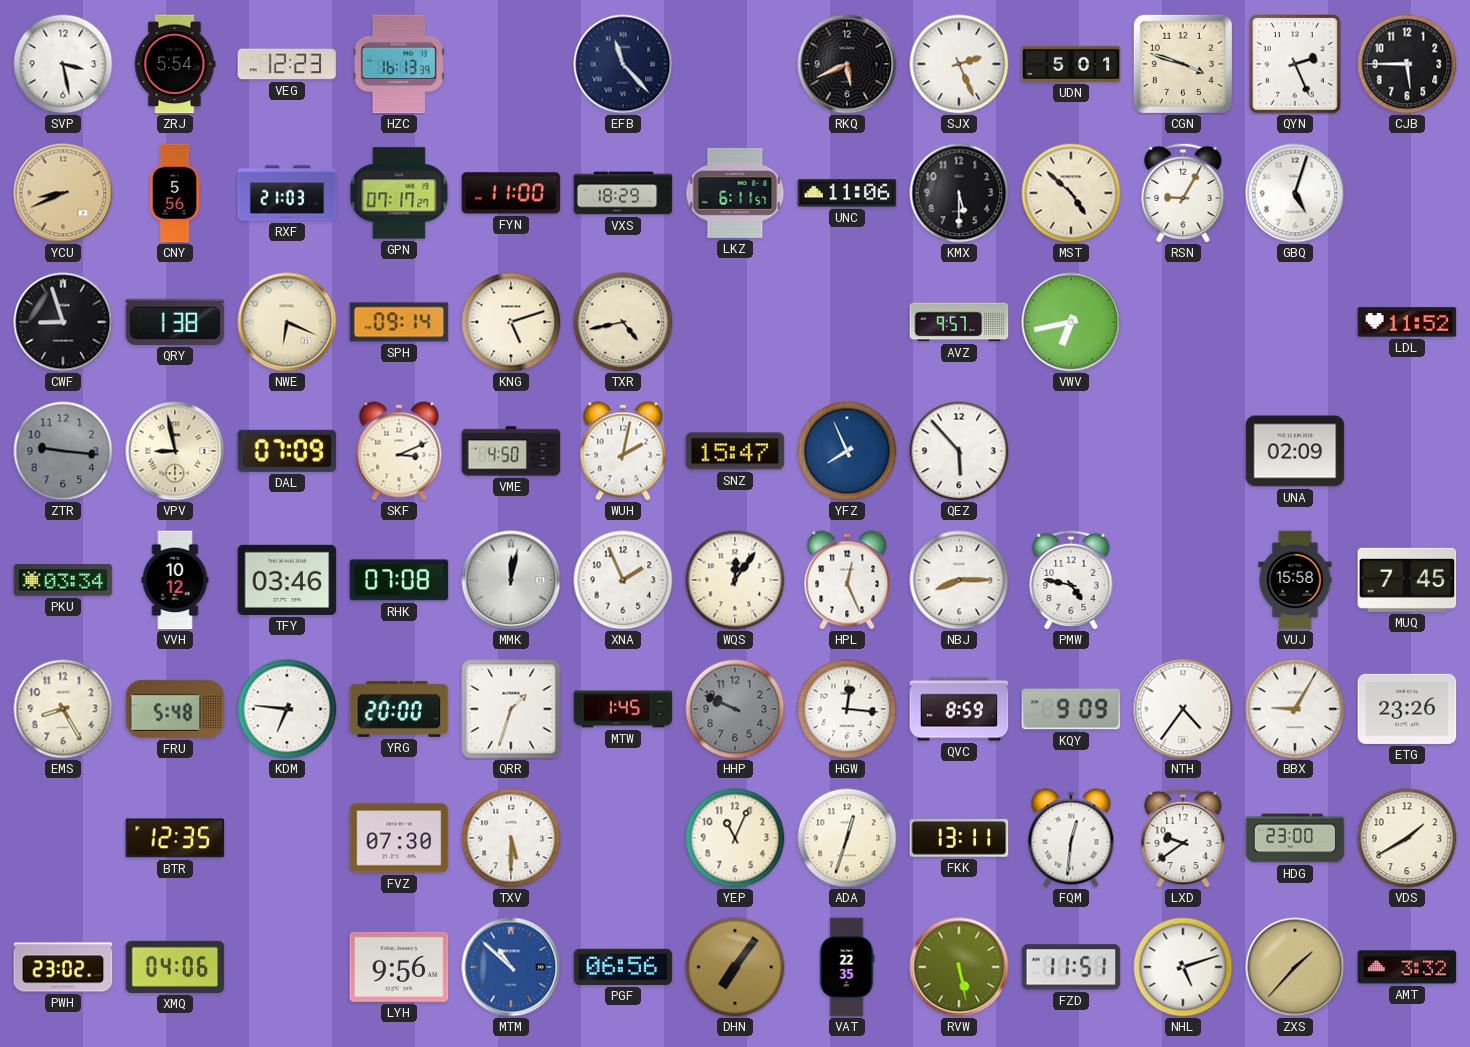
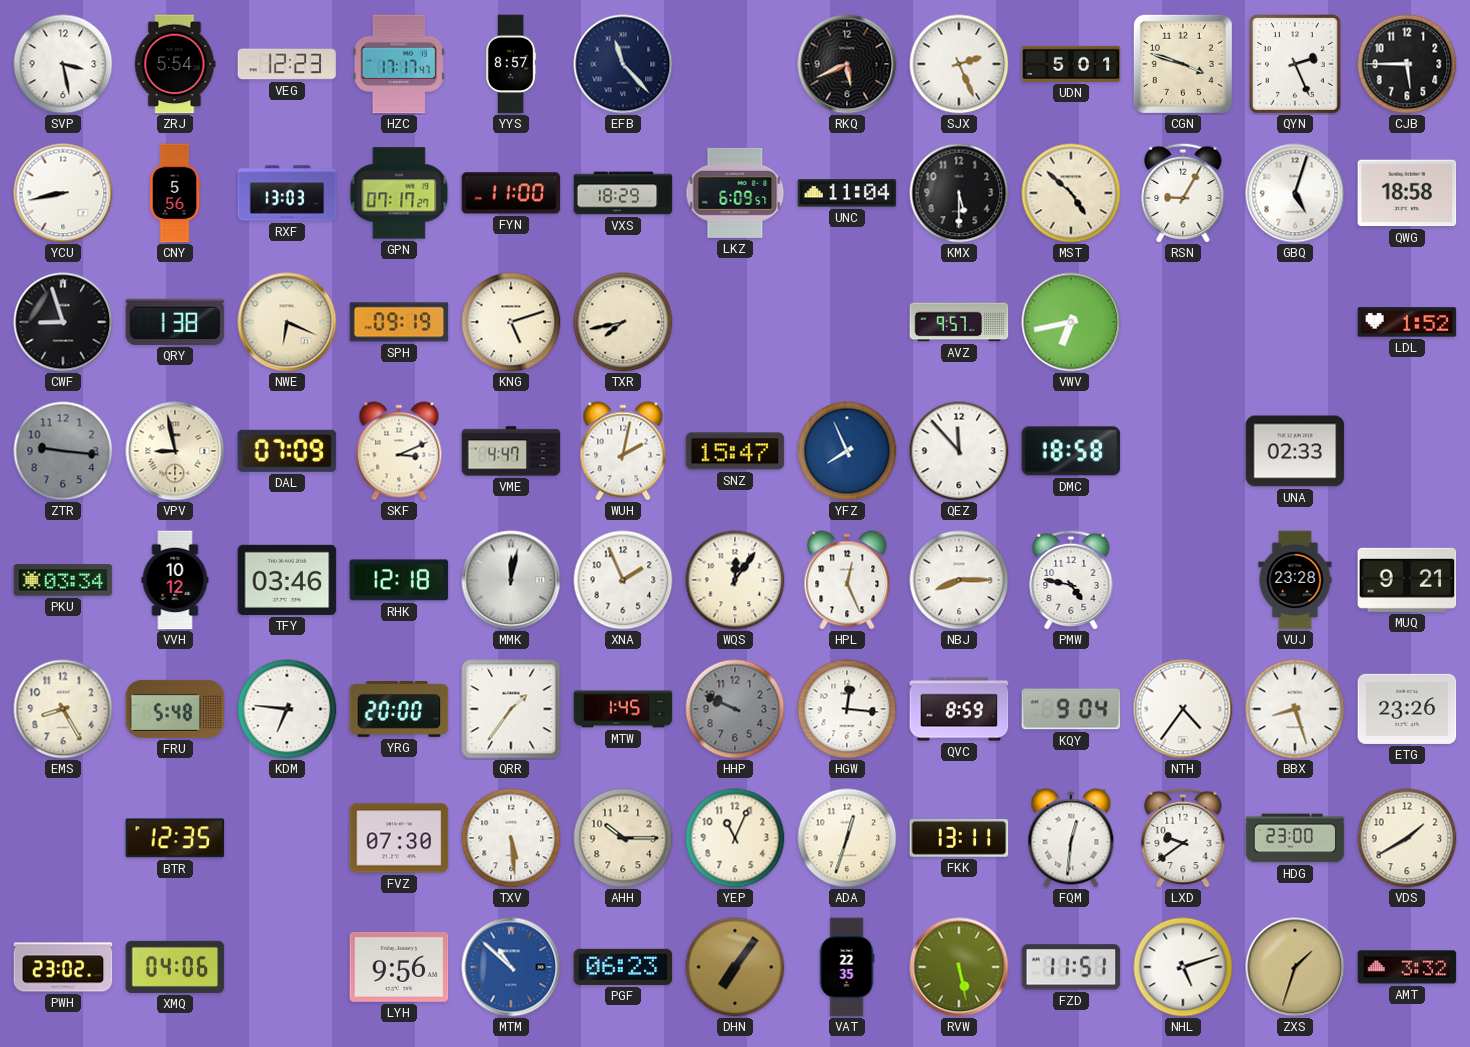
HZC: 16:13 -> 17:17
YYS: none -> 8:57
YCU: 8:41 -> 8:43
YCU dial: champagne -> white
RXF: 21:03 -> 13:03
LKZ: 6:11 -> 6:09
UNC: 11:06 -> 11:04
QWG: none -> 18:58
SPH: 09:14 -> 09:19
TXR: 4:43 -> 7:43
LDL: 11:52 -> 1:52
VME: 4:50 -> 4:47
QEZ: 5:53 -> 11:53
DMC: none -> 18:58
UNA: 02:09 -> 02:33
RHK: 07:08 -> 12:18
VUJ: 15:58 -> 23:28
MUQ: 7:45 -> 9:21
QRR: 1:33 -> 1:36
KQY: 9:09 -> 9:04
BBX: 9:05 -> 8:27
TXV: 5:30 -> 5:29
AHH: none -> 10:15
PGF: 06:56 -> 06:23
ZXS: 1:37 -> 1:33
